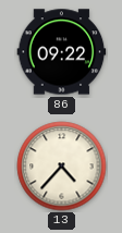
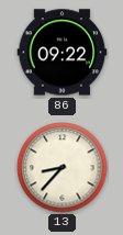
13: 4:37 -> 8:37
